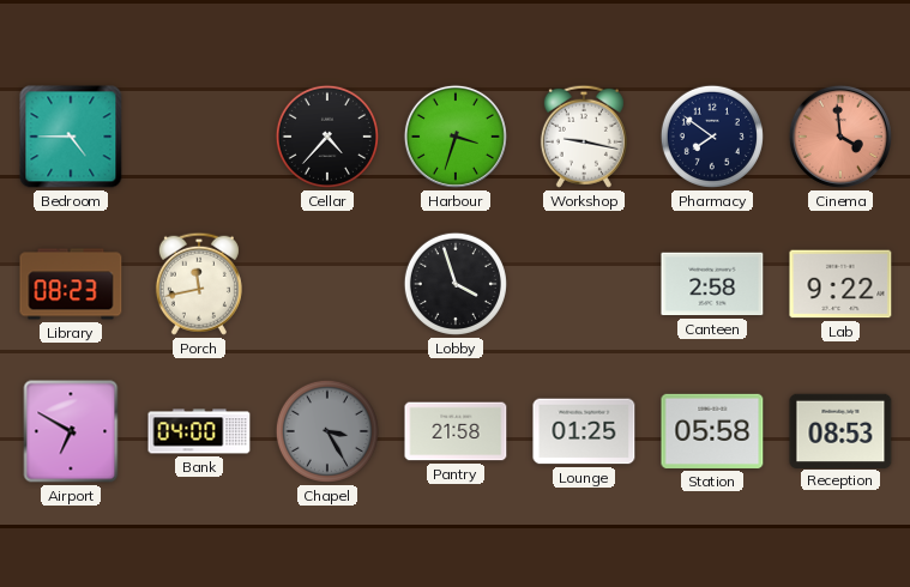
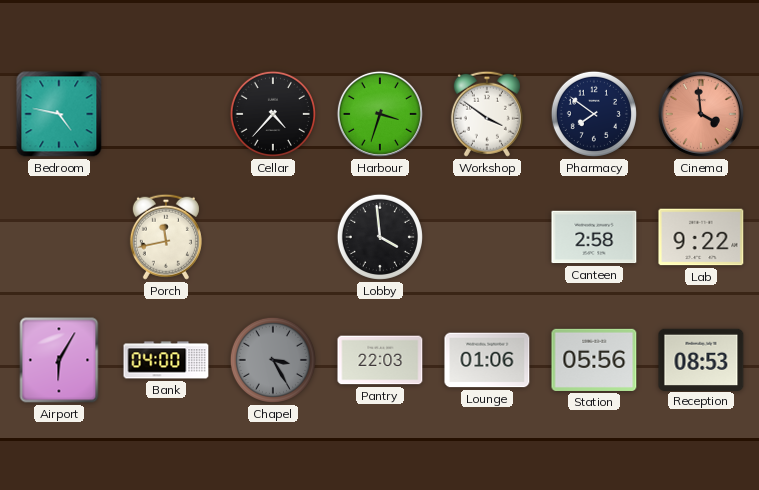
Bedroom: 4:45 -> 4:47
Workshop: 9:17 -> 3:51
Library: 08:23 -> none
Lobby: 3:57 -> 3:59
Airport: 6:50 -> 6:05
Pantry: 21:58 -> 22:03
Lounge: 01:25 -> 01:06
Station: 05:58 -> 05:56
